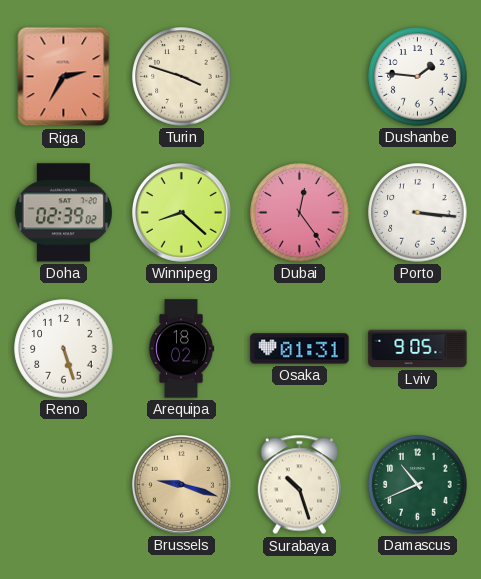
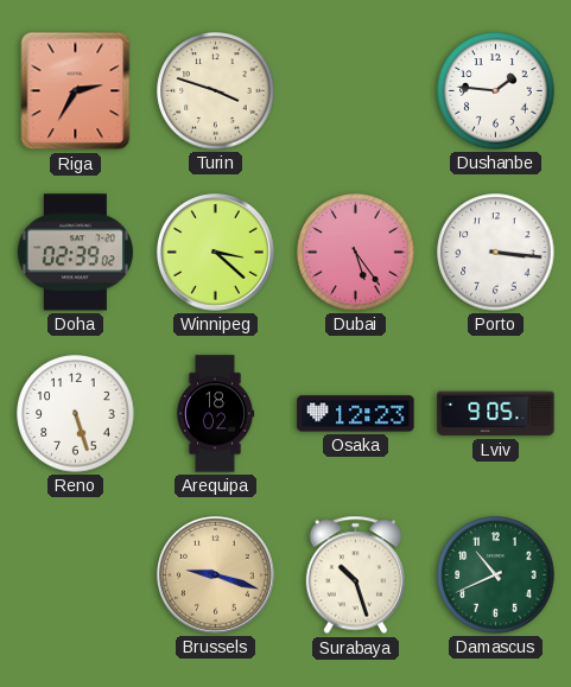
Winnipeg: 8:22 -> 3:22
Dubai: 12:24 -> 5:24
Osaka: 01:31 -> 12:23
